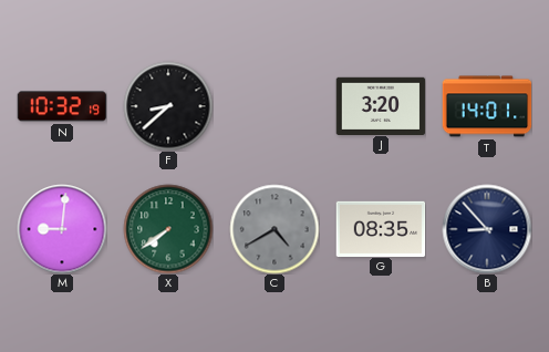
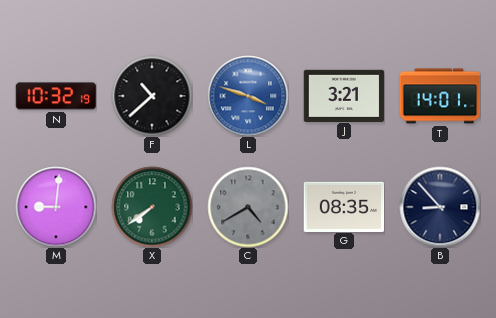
F: 8:38 -> 10:38
L: none -> 3:48
J: 3:20 -> 3:21
